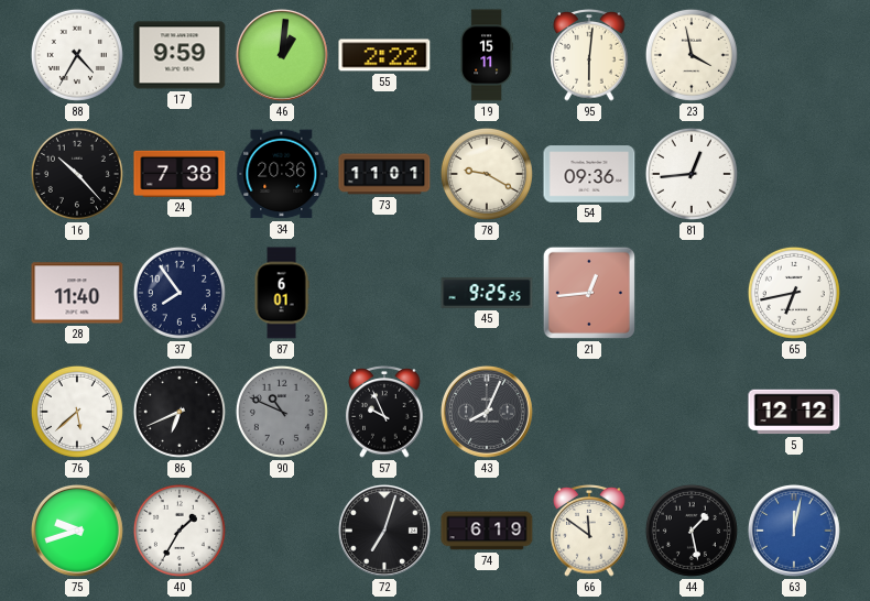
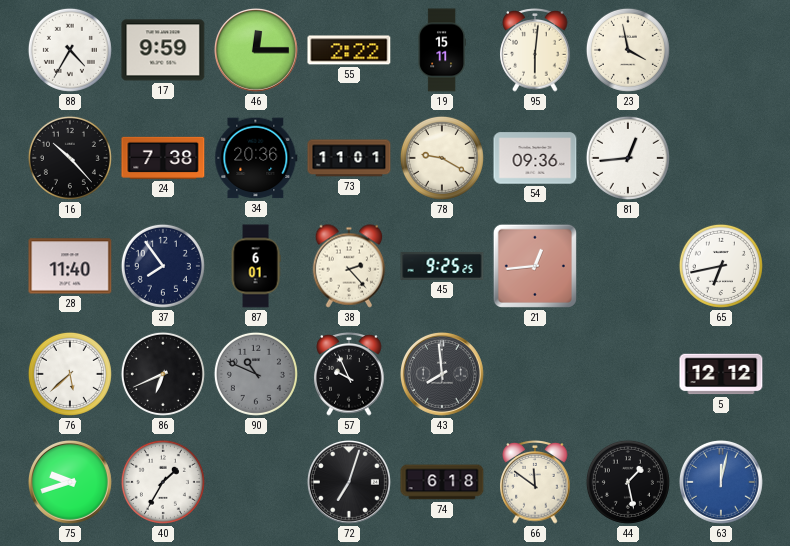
46: 1:01 -> 12:15
38: none -> 2:23
43: 8:04 -> 7:59
74: 6:19 -> 6:18
